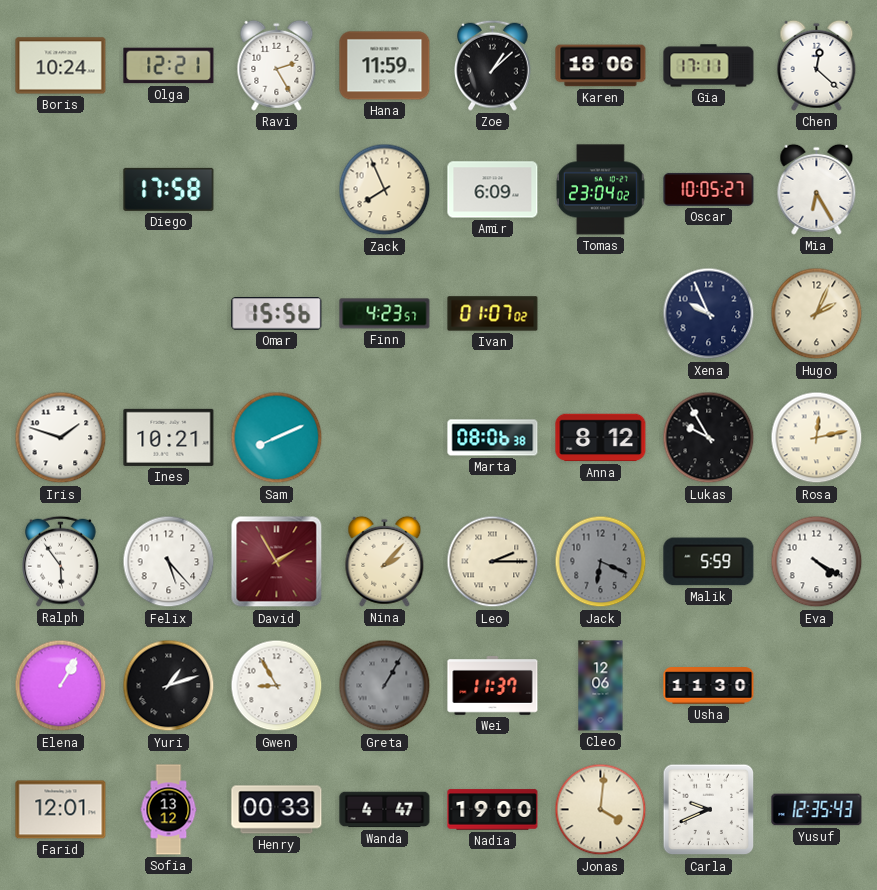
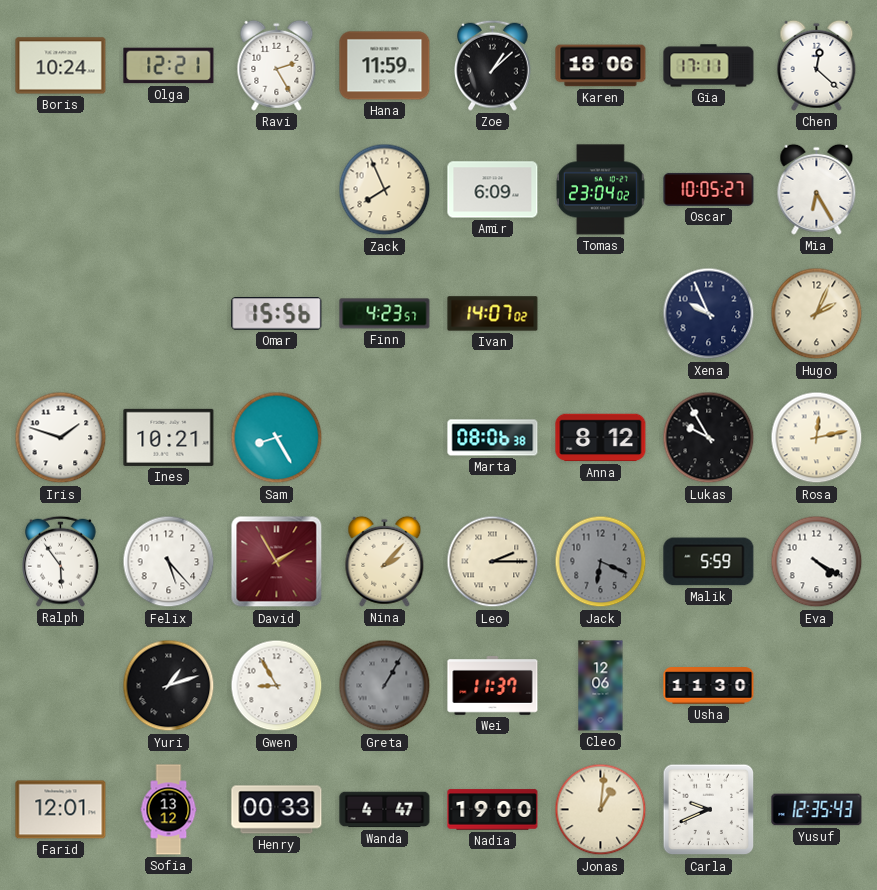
Diego: 17:58 -> none
Ivan: 01:07 -> 14:07
Sam: 8:11 -> 8:25
Elena: 1:05 -> none
Jonas: 4:01 -> 1:01
